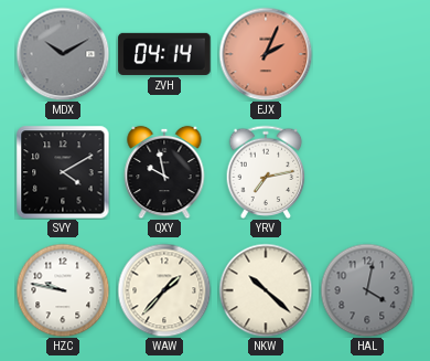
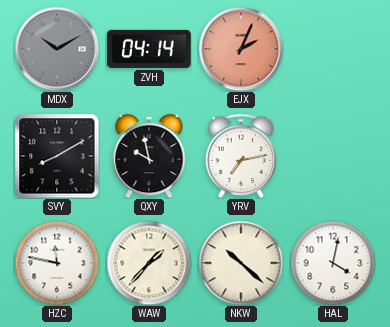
SVY: 4:10 -> 8:10
HZC: 9:47 -> 11:47
HAL dial: grey -> white
